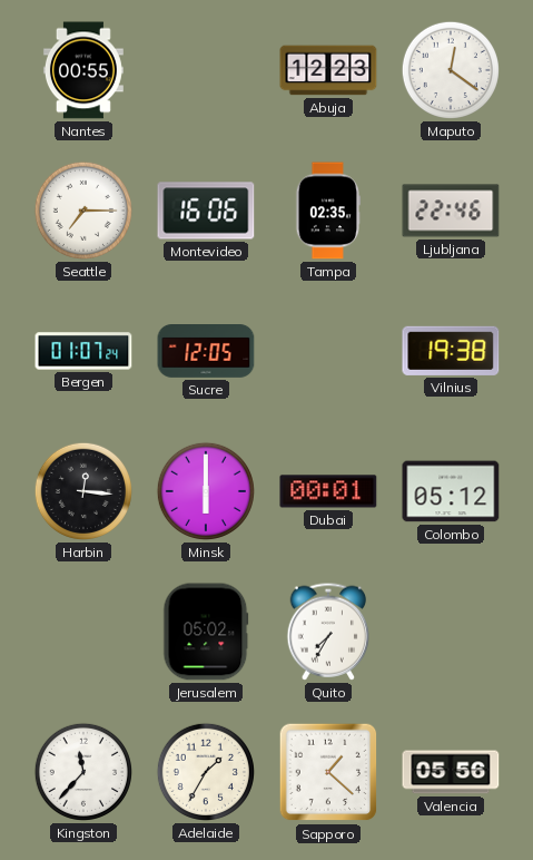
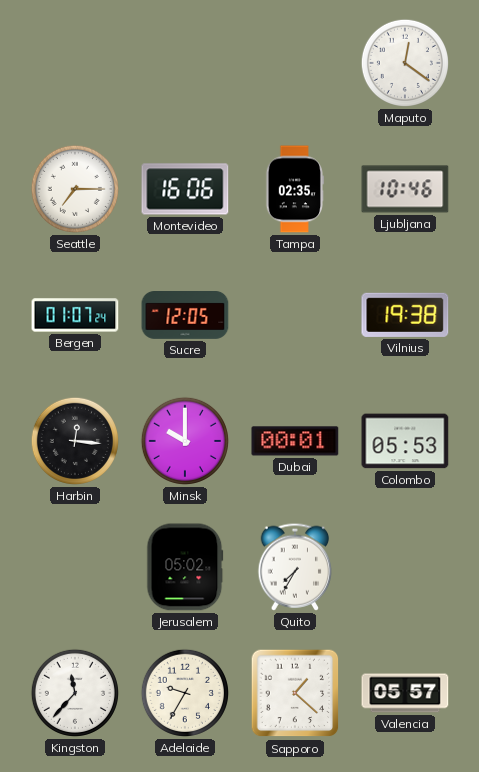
Nantes: 00:55 -> none
Abuja: 12:23 -> none
Ljubljana: 22:46 -> 10:46
Minsk: 6:00 -> 10:00
Colombo: 05:12 -> 05:53
Adelaide: 1:35 -> 9:35
Valencia: 05:56 -> 05:57
